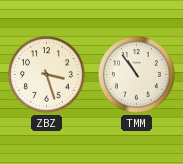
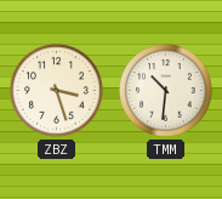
TMM: 10:54 -> 10:31
